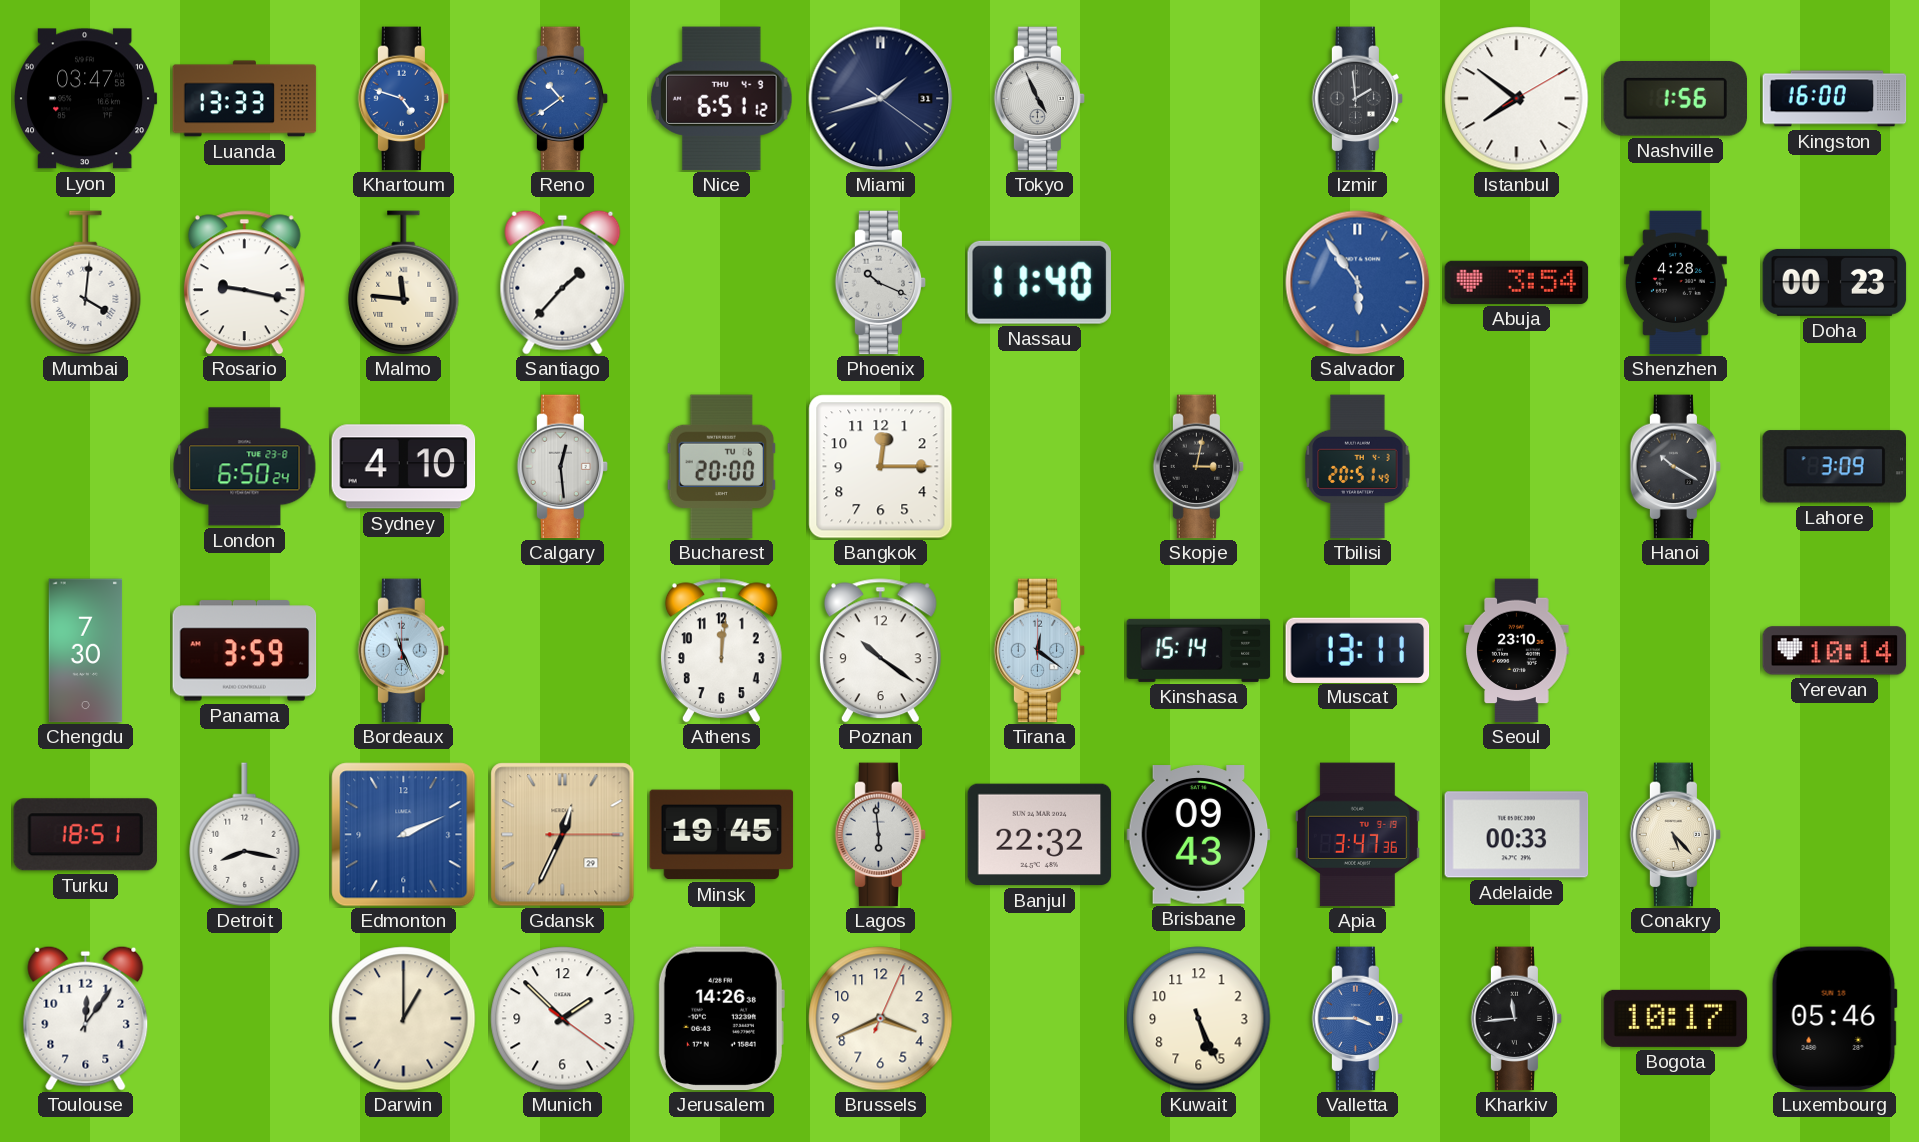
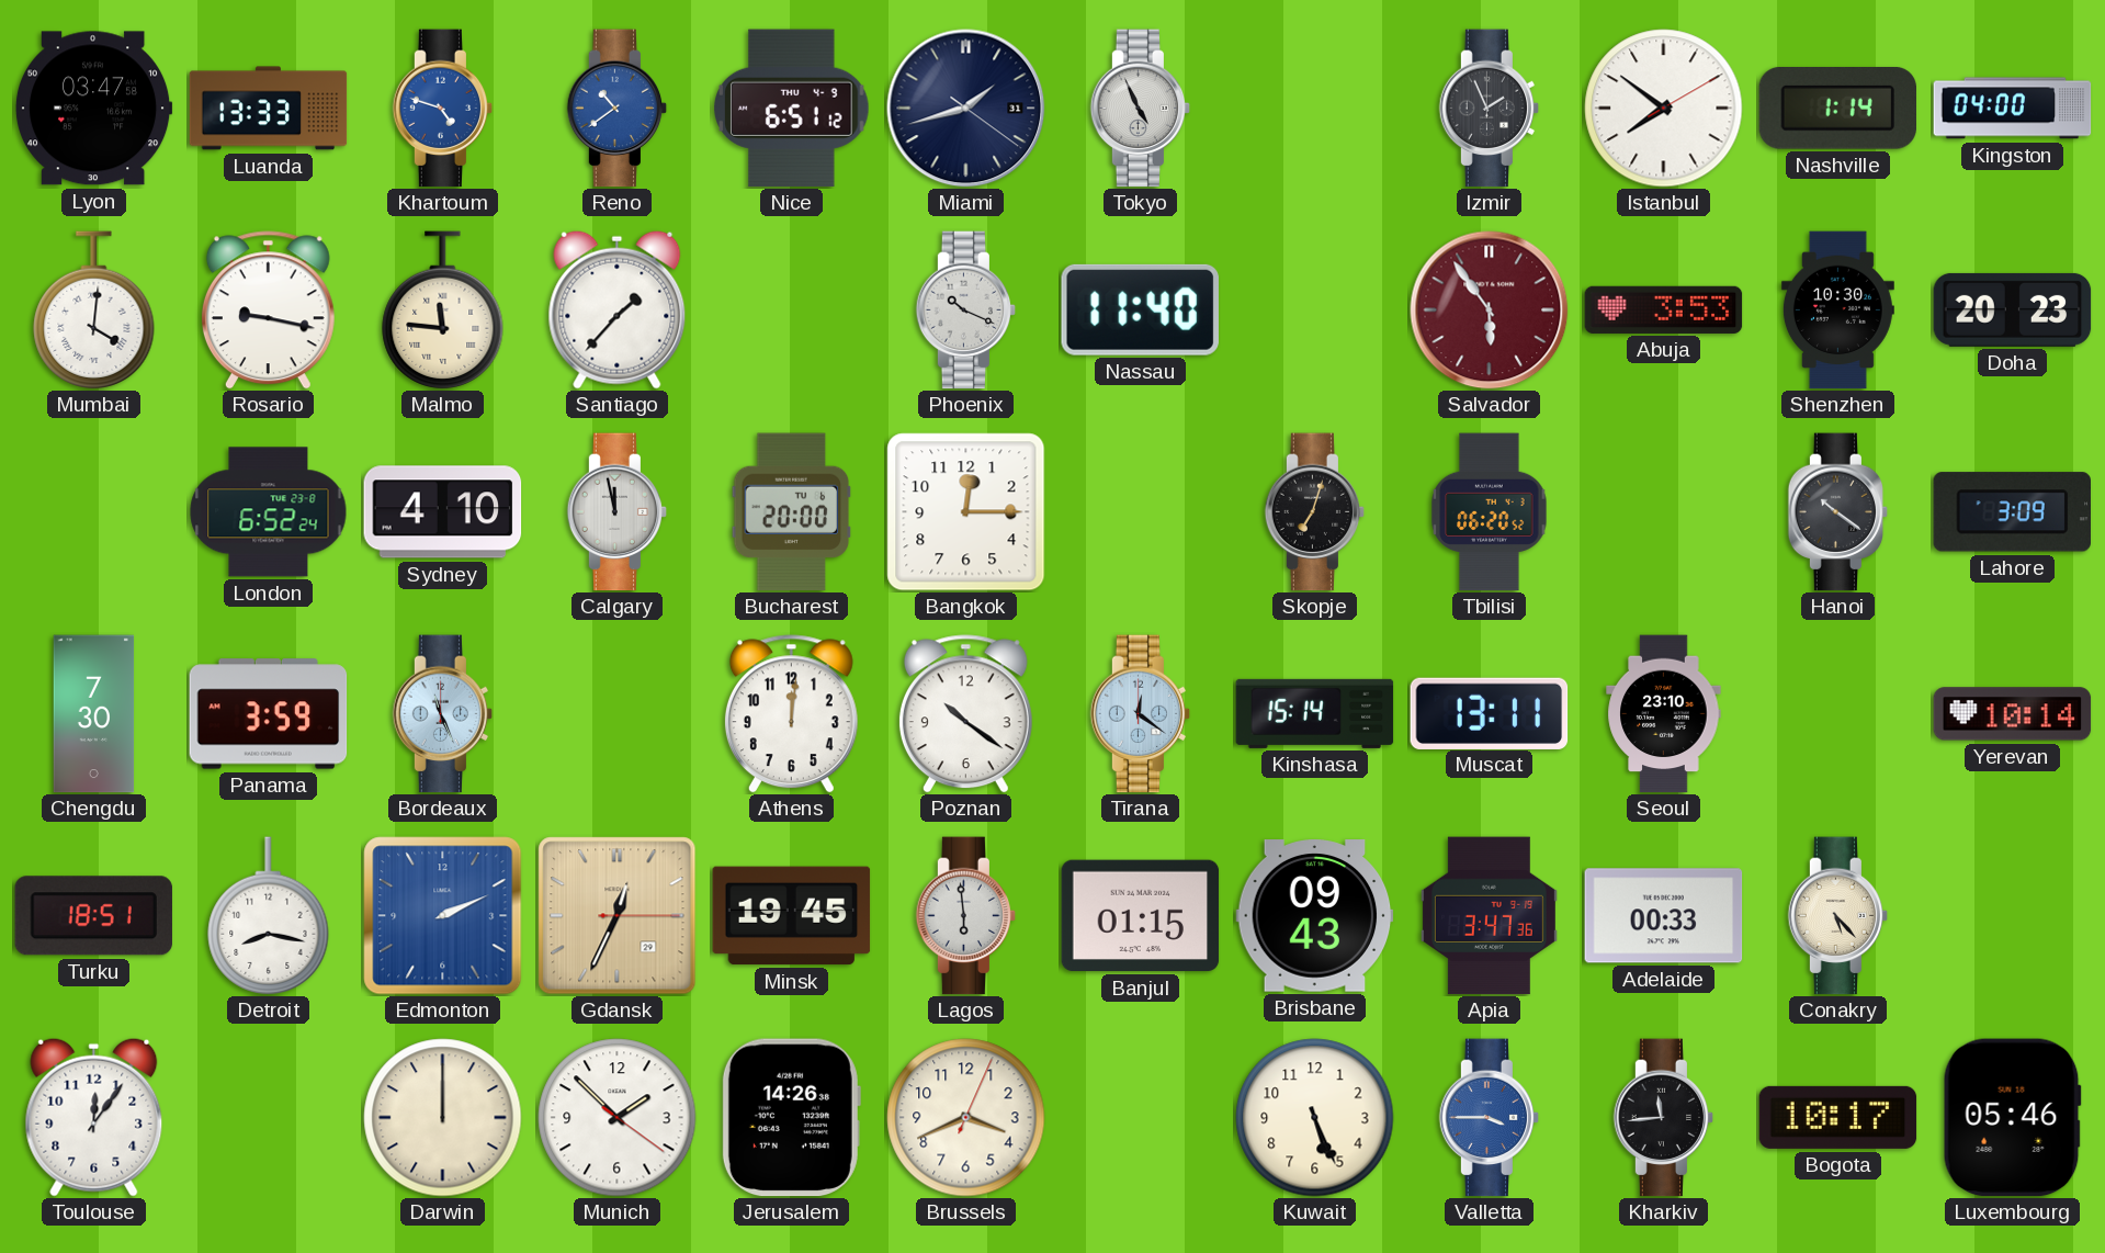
Izmir: 1:59 -> 1:56
Nashville: 1:56 -> 1:14
Kingston: 16:00 -> 04:00
Salvador dial: blue -> burgundy
Abuja: 3:54 -> 3:53
Shenzhen: 4:28 -> 10:30
Doha: 00:23 -> 20:23
London: 6:50 -> 6:52
Calgary: 12:29 -> 11:58
Skopje: 3:02 -> 7:03
Tbilisi: 20:51 -> 06:20
Hanoi: 10:20 -> 10:21
Banjul: 22:32 -> 01:15
Darwin: 1:00 -> 12:00
